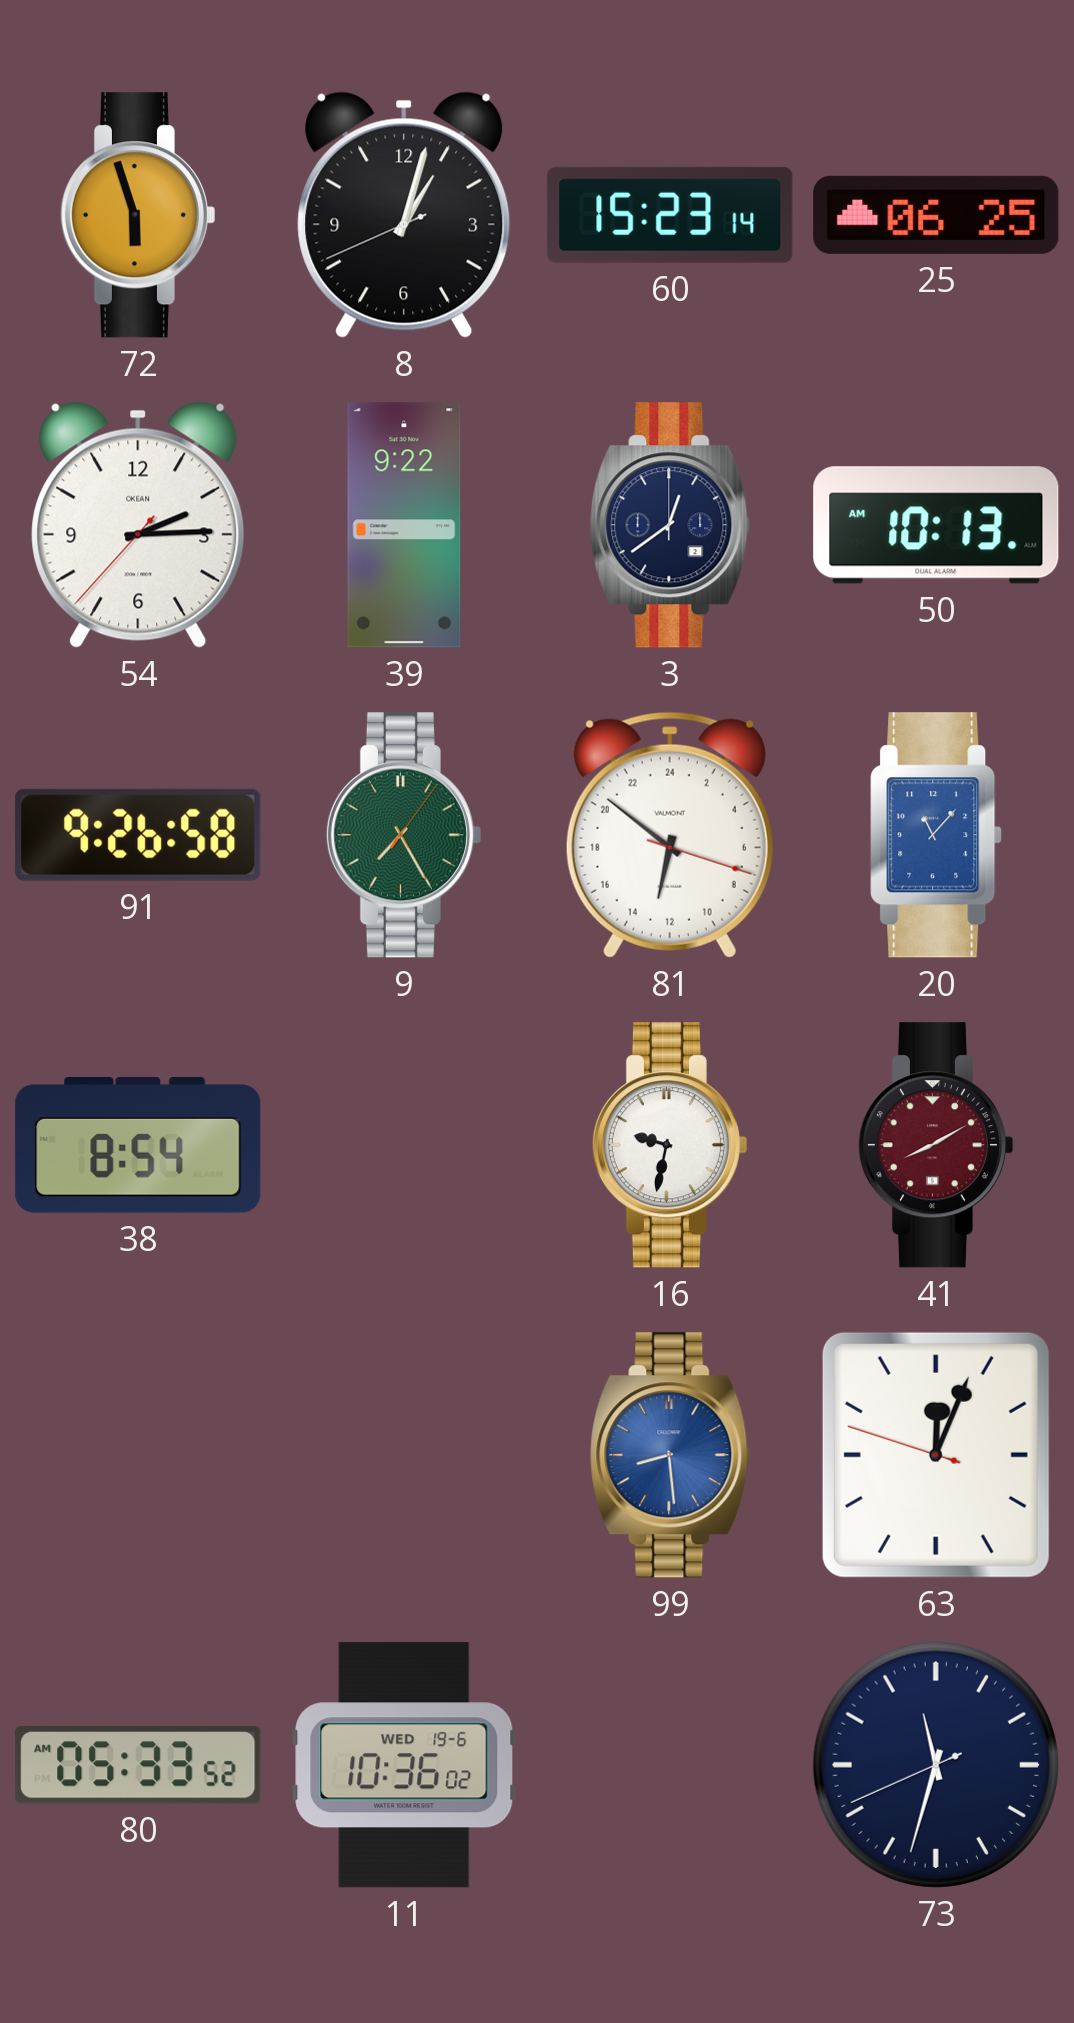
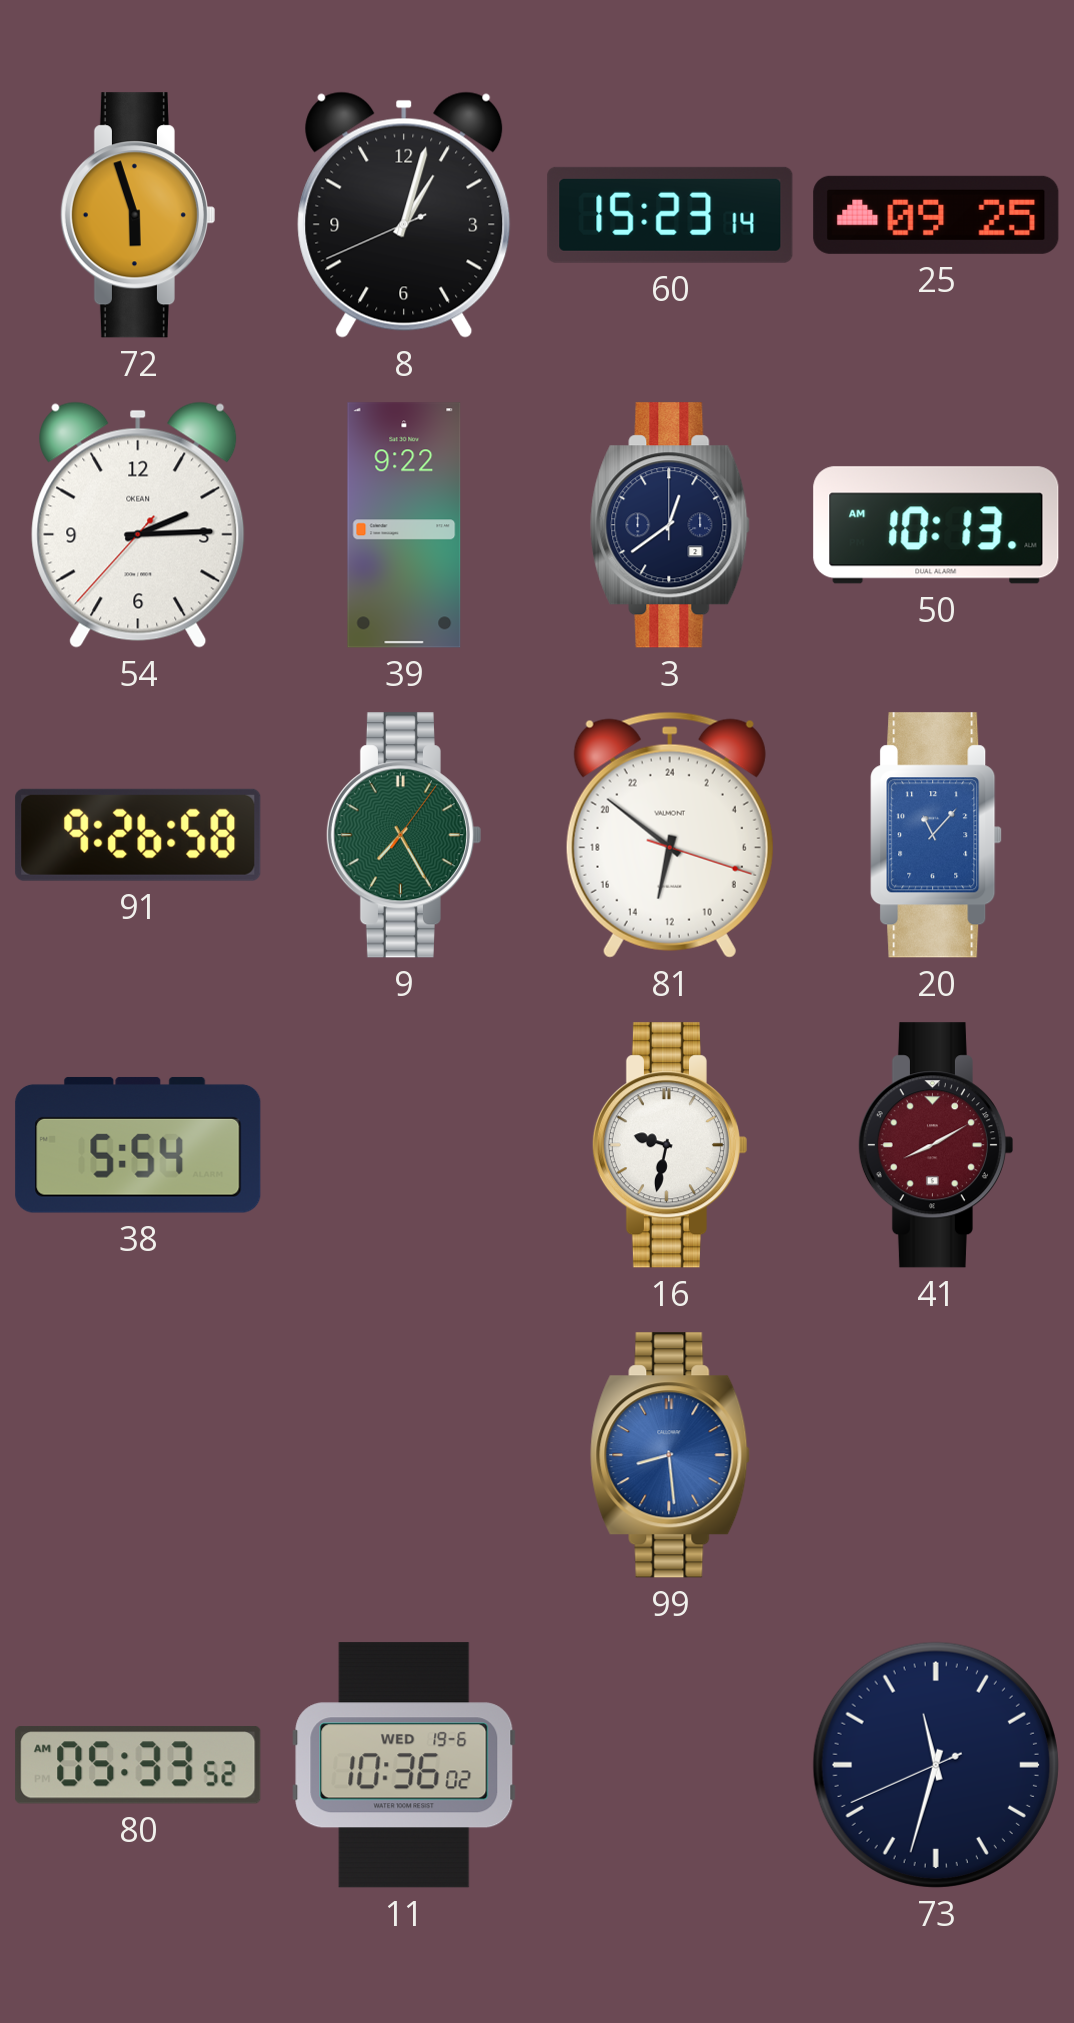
25: 06:25 -> 09:25
38: 8:54 -> 5:54
63: 12:03 -> none
